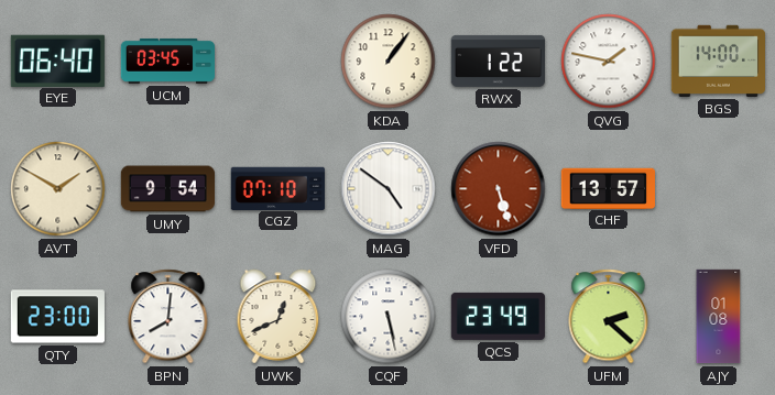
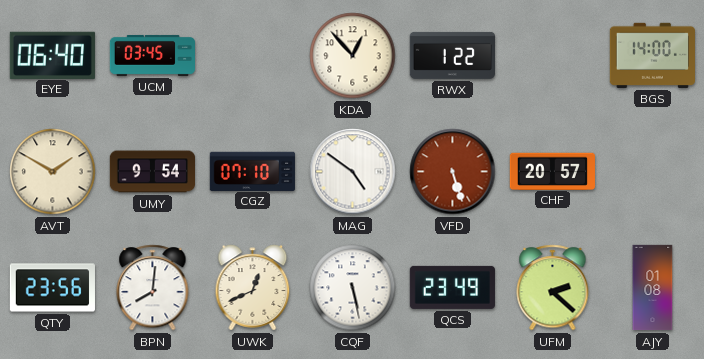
KDA: 1:06 -> 12:53
QVG: 1:47 -> none
CHF: 13:57 -> 20:57
QTY: 23:00 -> 23:56
